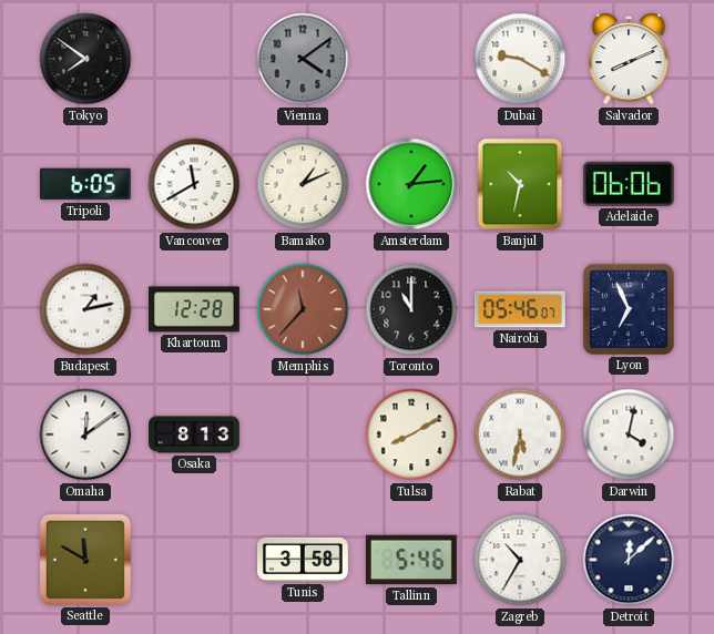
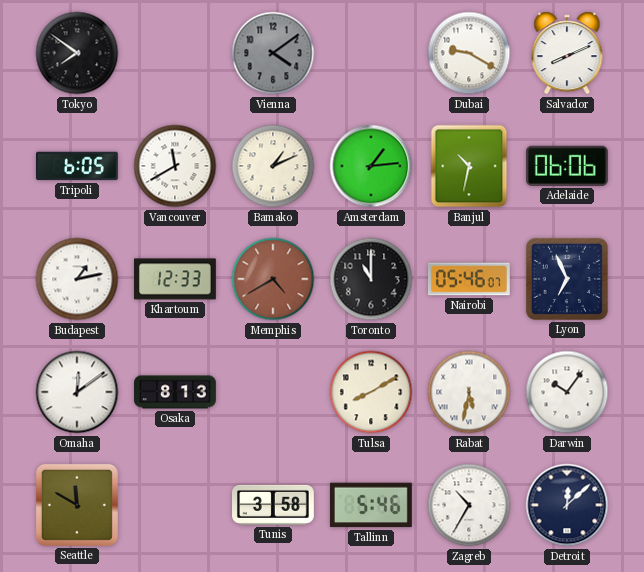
Khartoum: 12:28 -> 12:33
Memphis: 11:37 -> 4:40
Darwin: 4:02 -> 10:06
